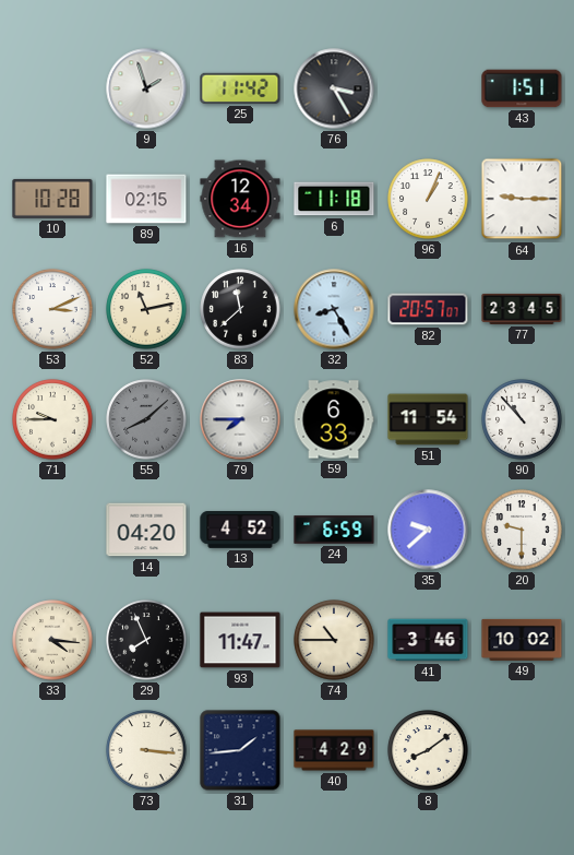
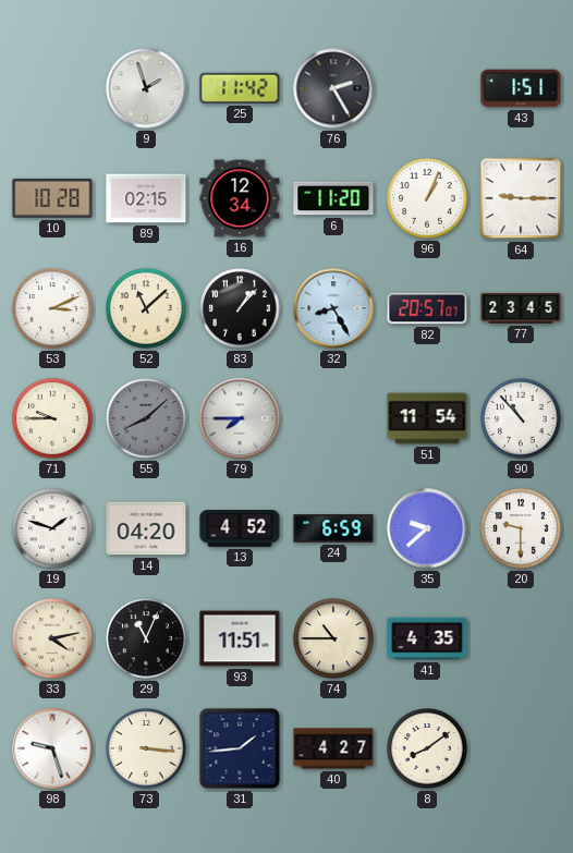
76: 3:25 -> 2:25
6: 11:18 -> 11:20
52: 11:13 -> 11:08
83: 11:38 -> 1:07
59: 6:33 -> none
19: none -> 1:48
33: 4:16 -> 4:13
29: 7:56 -> 11:04
93: 11:47 -> 11:51
41: 3:46 -> 4:35
49: 10:02 -> none
98: none -> 9:27
40: 4:29 -> 4:27
